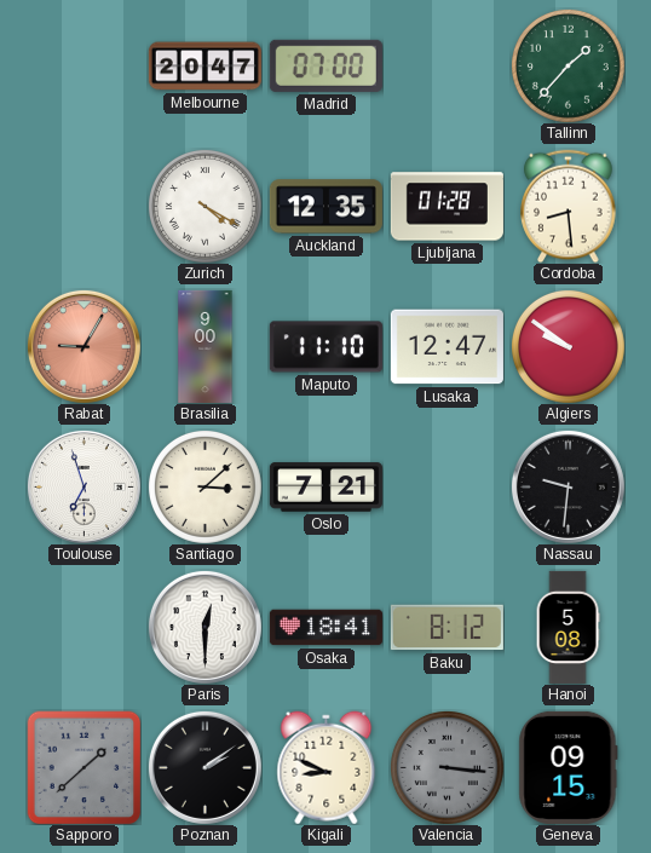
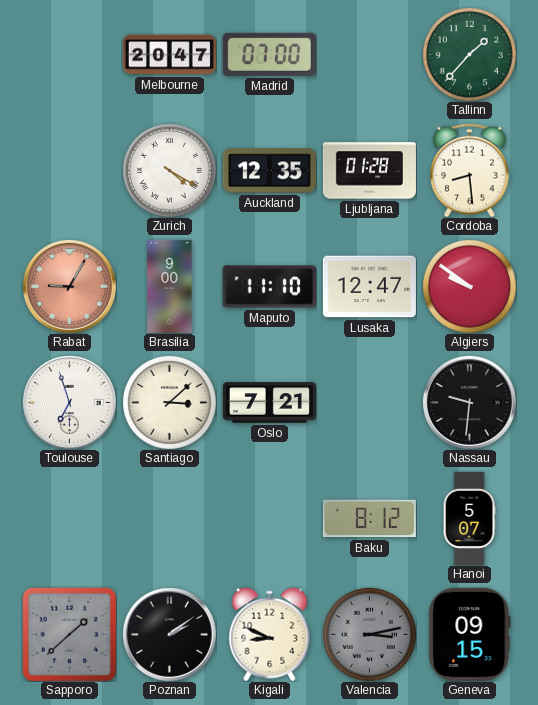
Paris: 12:30 -> none
Osaka: 18:41 -> none
Hanoi: 5:08 -> 5:07
Valencia: 3:16 -> 3:13
